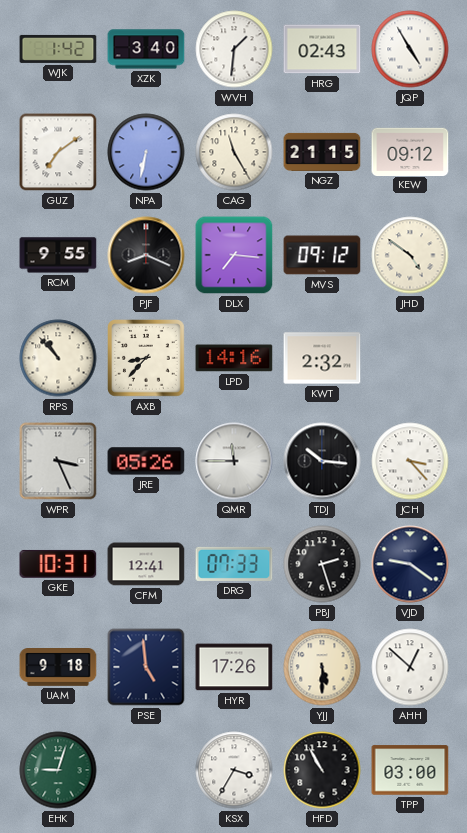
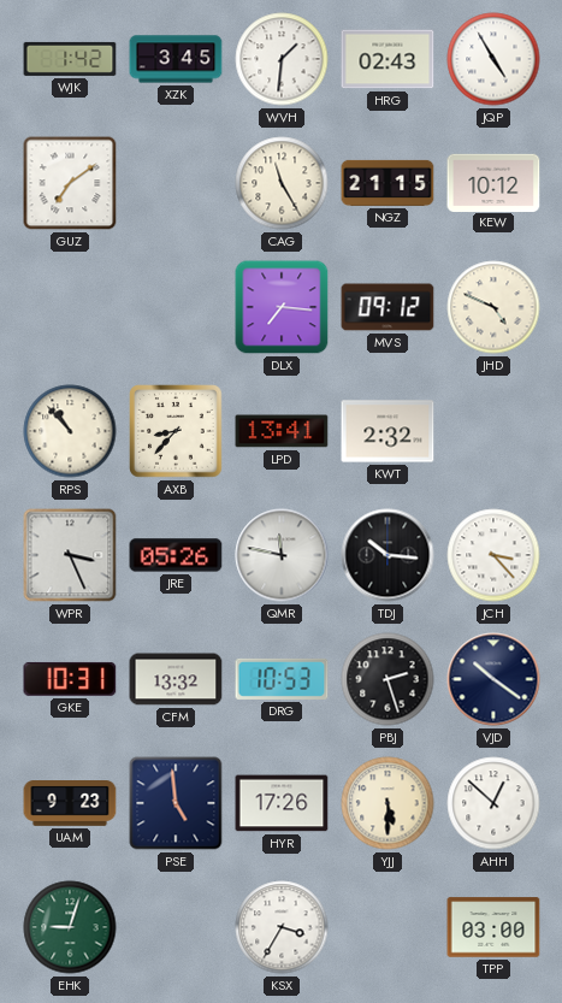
XZK: 3:40 -> 3:45
NPA: 6:32 -> none
KEW: 09:12 -> 10:12
RCM: 9:55 -> none
PJF: 8:19 -> none
JHD: 4:51 -> 4:49
LPD: 14:16 -> 13:41
QMR: 11:45 -> 11:47
CFM: 12:41 -> 13:32
DRG: 07:33 -> 10:53
VJD: 9:21 -> 10:21
UAM: 9:18 -> 9:23
HFD: 10:55 -> none
